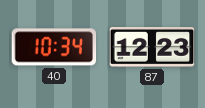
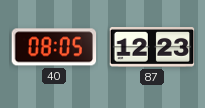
40: 10:34 -> 08:05
